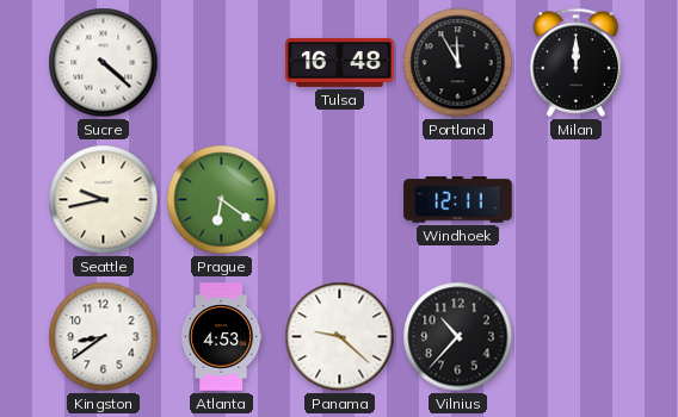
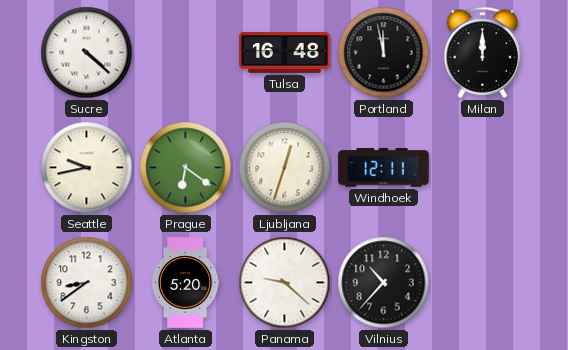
Portland: 11:55 -> 11:58
Ljubljana: none -> 12:33
Atlanta: 4:53 -> 5:20
